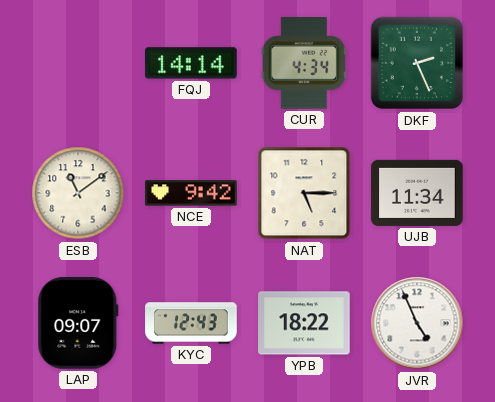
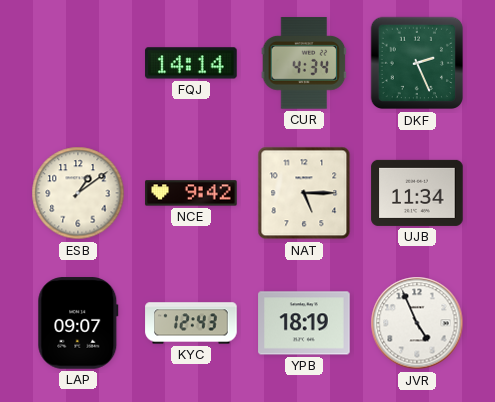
ESB: 11:09 -> 1:09
YPB: 18:22 -> 18:19
